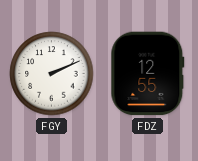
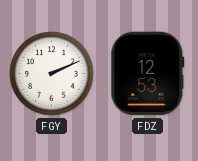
FDZ: 12:55 -> 12:53
